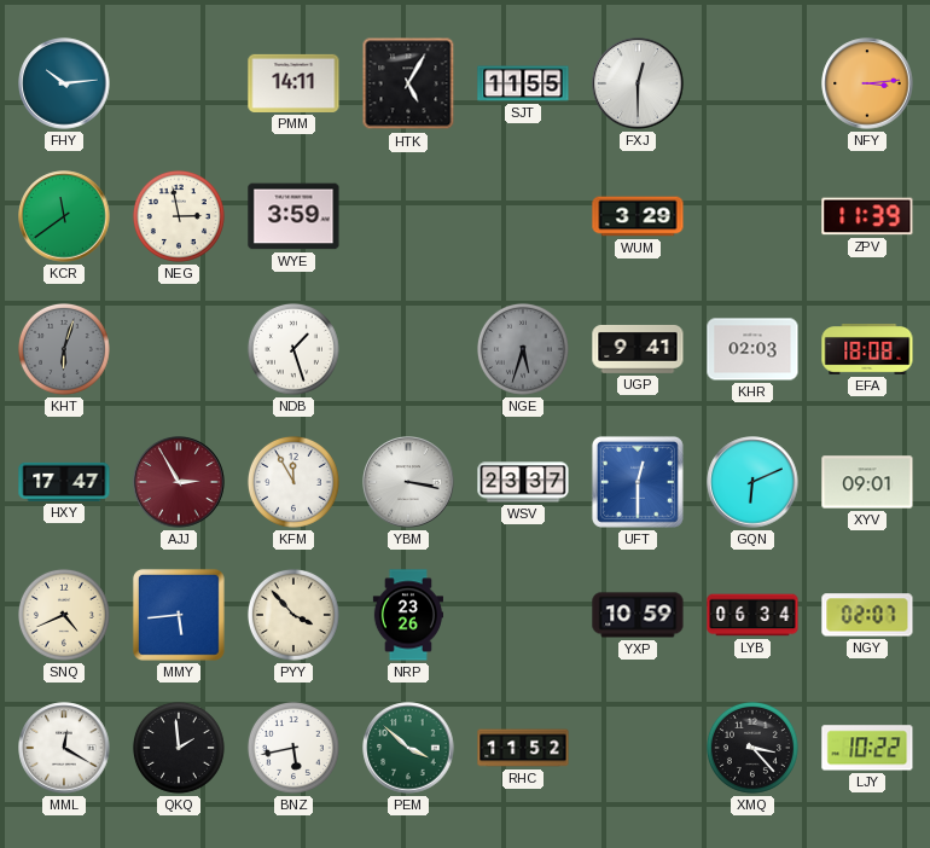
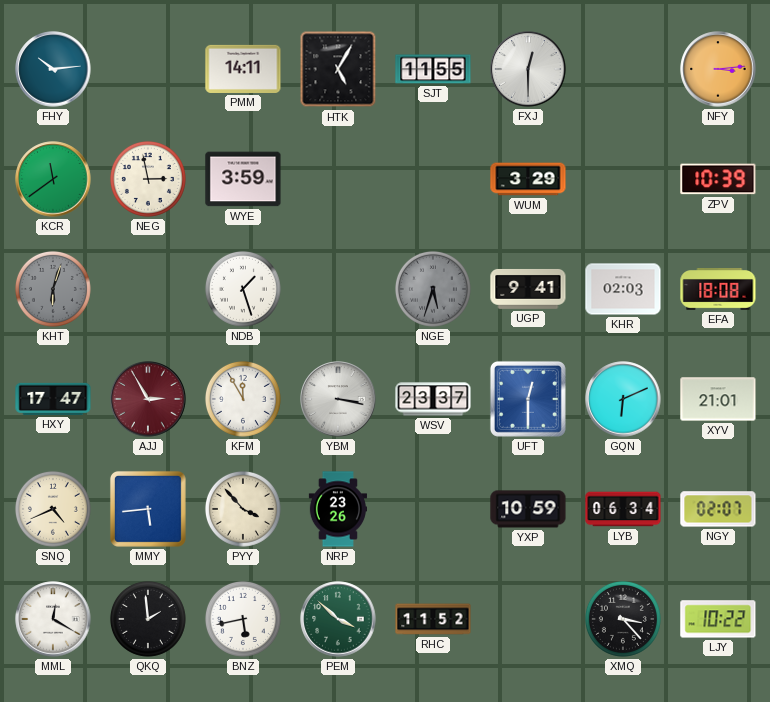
ZPV: 11:39 -> 10:39
XYV: 09:01 -> 21:01
